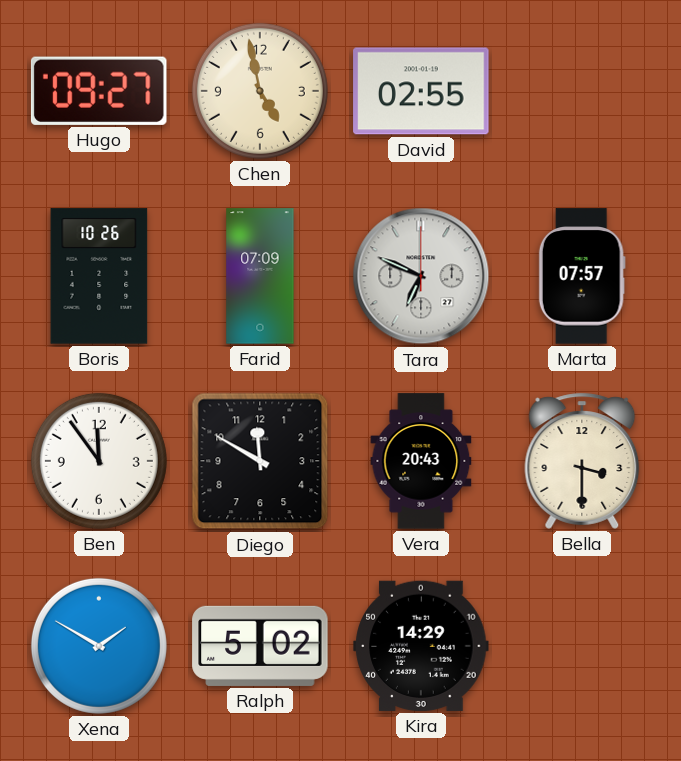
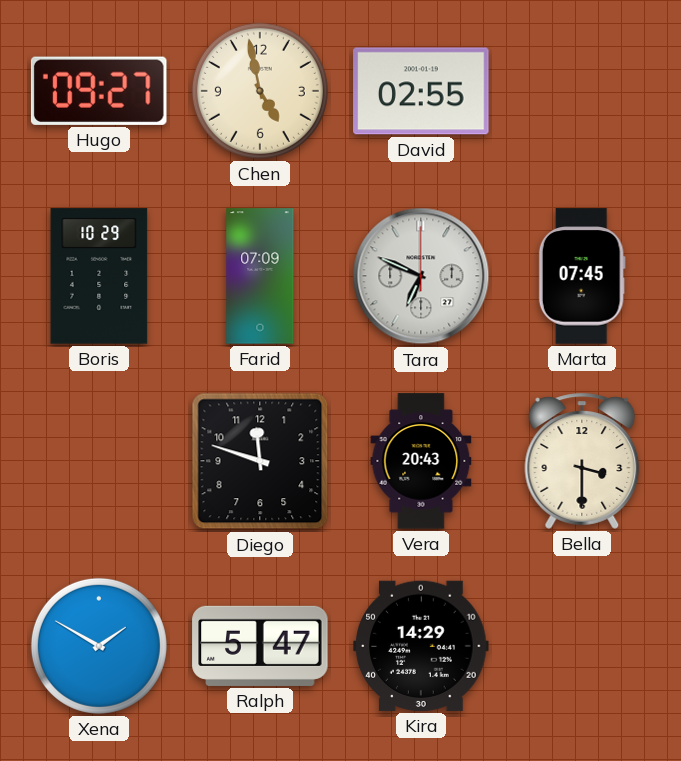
Boris: 10:26 -> 10:29
Marta: 07:57 -> 07:45
Ben: 11:54 -> none
Diego: 11:50 -> 11:48
Ralph: 5:02 -> 5:47
